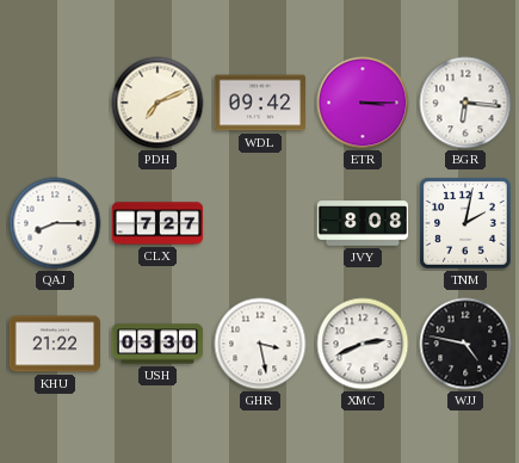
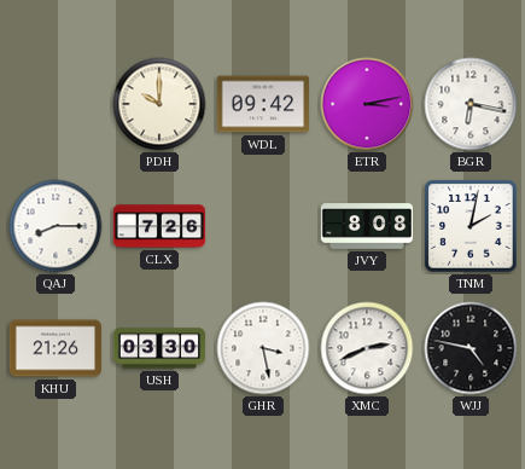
PDH: 7:11 -> 10:00
ETR: 3:15 -> 3:13
BGR: 6:16 -> 6:17
CLX: 7:27 -> 7:26
KHU: 21:22 -> 21:26
